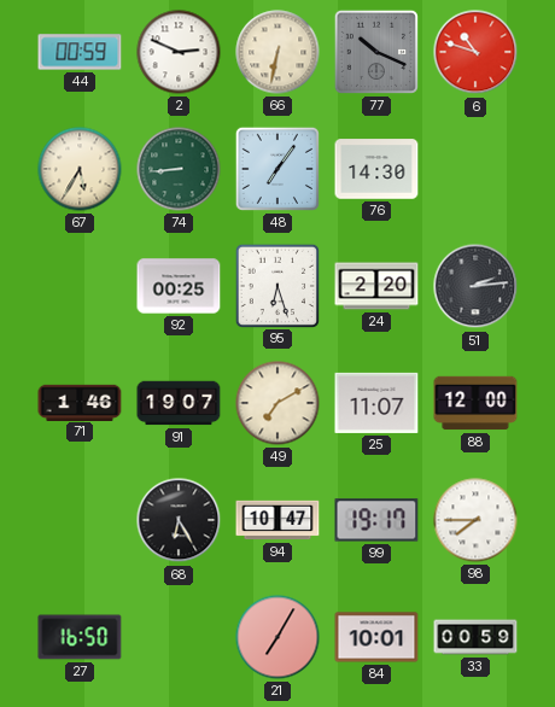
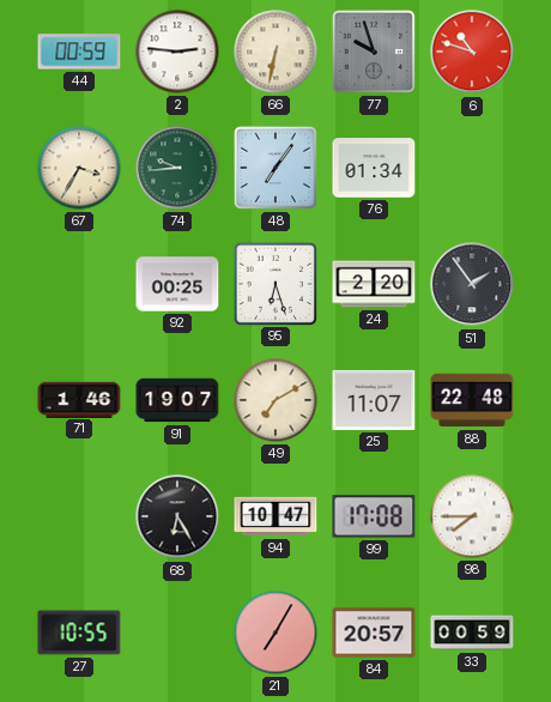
2: 2:49 -> 2:46
77: 10:19 -> 9:57
67: 5:35 -> 3:35
74: 8:44 -> 9:44
76: 14:30 -> 01:34
51: 2:14 -> 1:54
88: 12:00 -> 22:48
99: 19:17 -> 17:08
27: 16:50 -> 10:55
84: 10:01 -> 20:57
